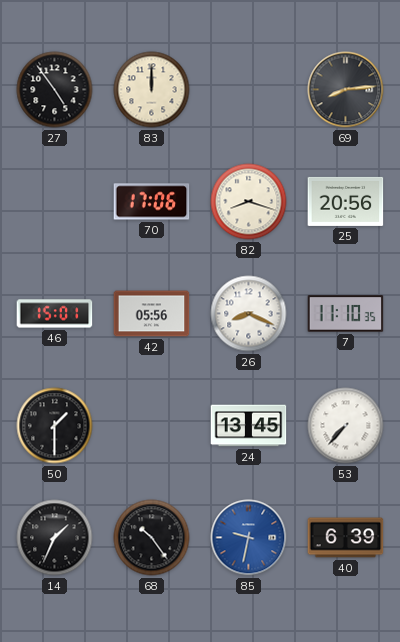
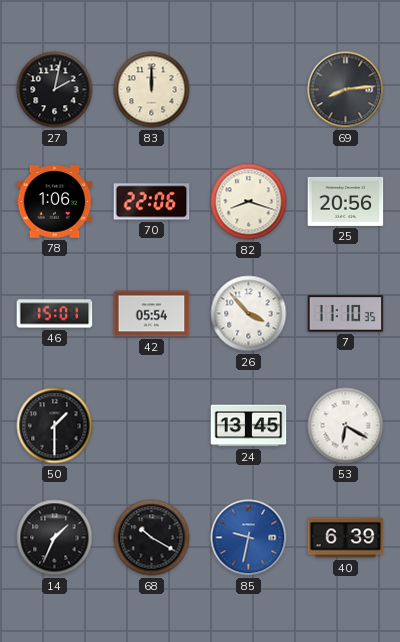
27: 4:54 -> 2:02
78: none -> 1:06
70: 17:06 -> 22:06
42: 05:56 -> 05:54
26: 8:19 -> 3:53
53: 7:37 -> 6:20
68: 10:24 -> 10:20
